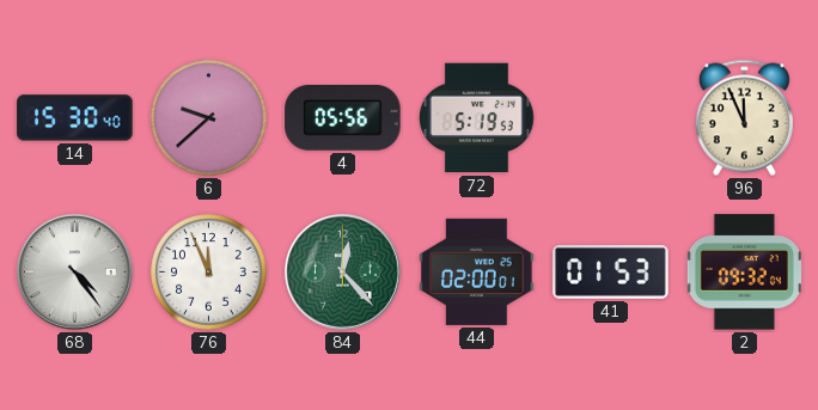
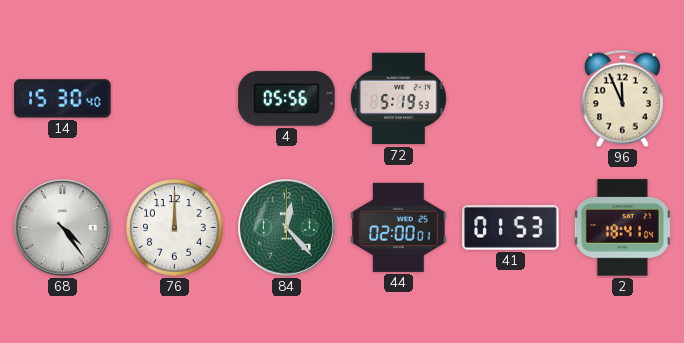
6: 9:38 -> none
76: 11:56 -> 12:00
2: 09:32 -> 18:41
